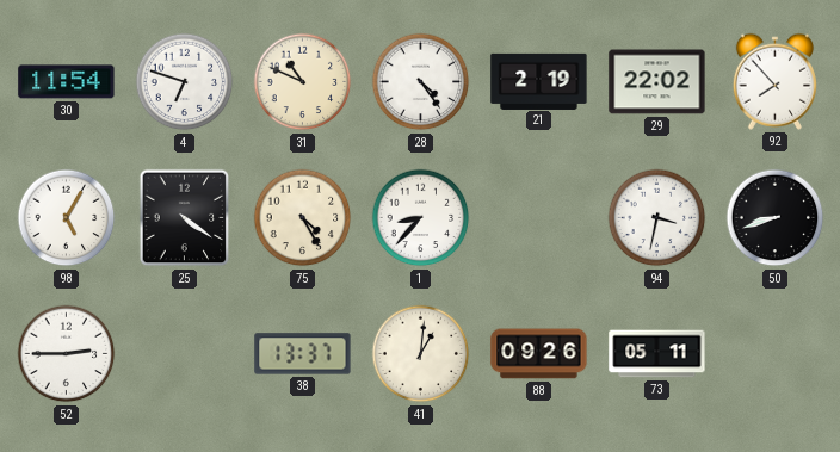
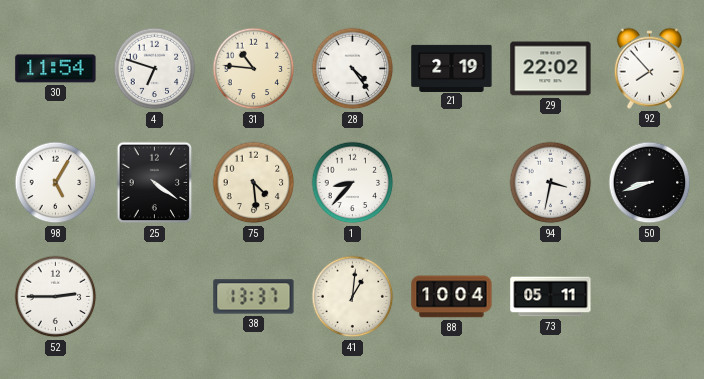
31: 10:49 -> 10:46
75: 4:25 -> 4:29
88: 09:26 -> 10:04
